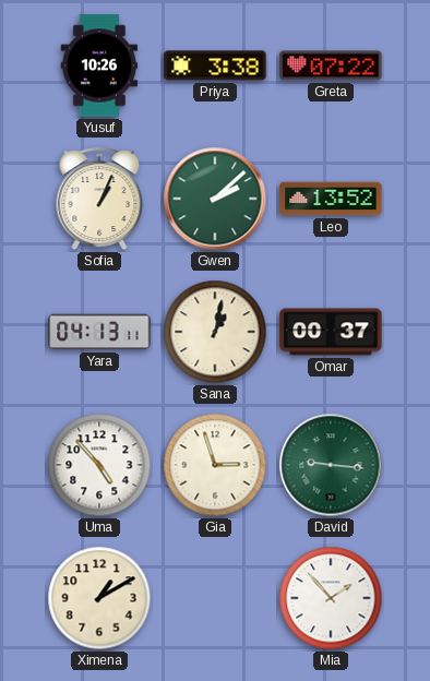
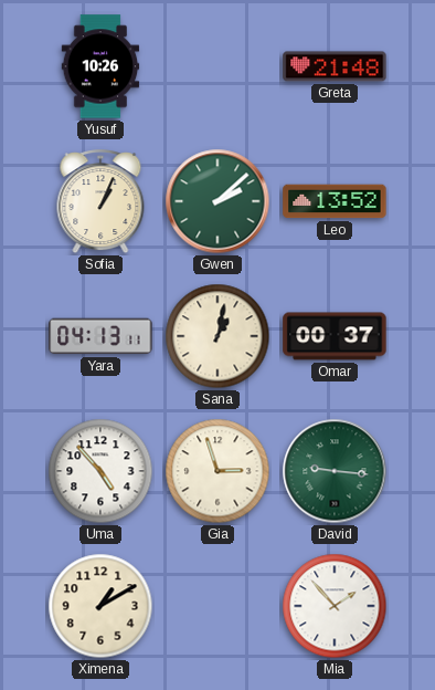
Priya: 3:38 -> none
Greta: 07:22 -> 21:48
